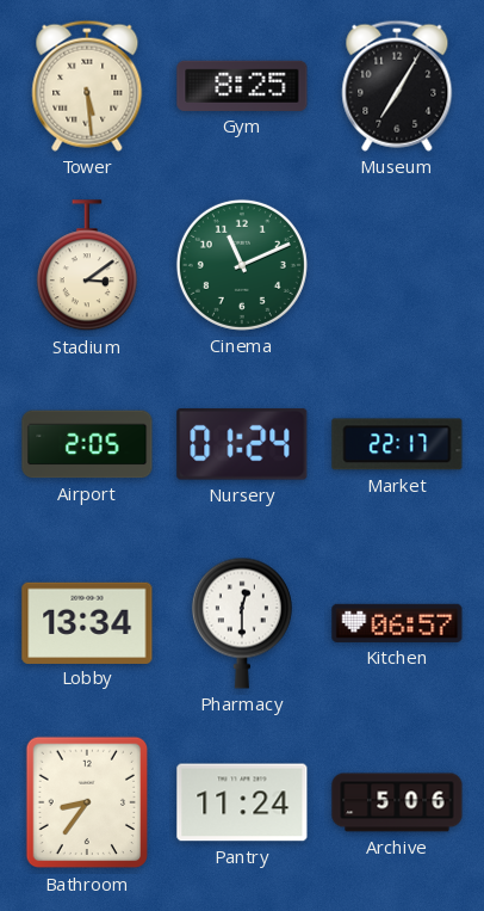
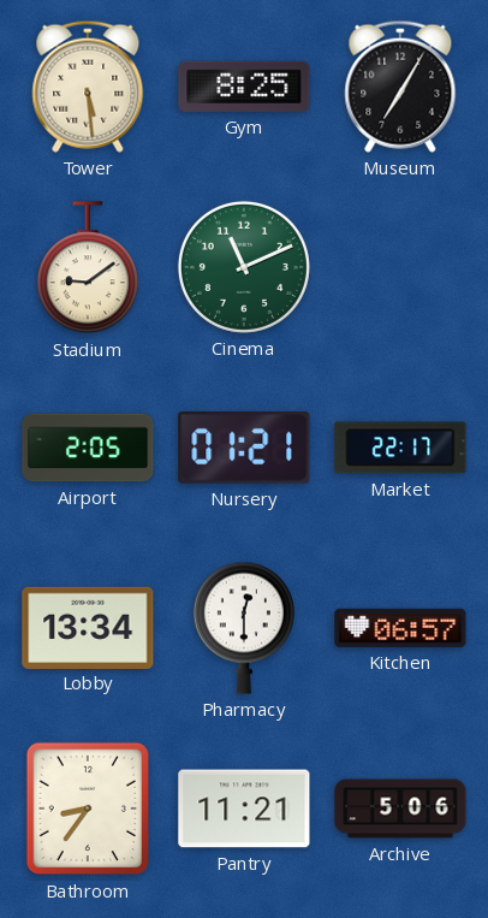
Stadium: 3:09 -> 9:09
Nursery: 01:24 -> 01:21
Pantry: 11:24 -> 11:21
